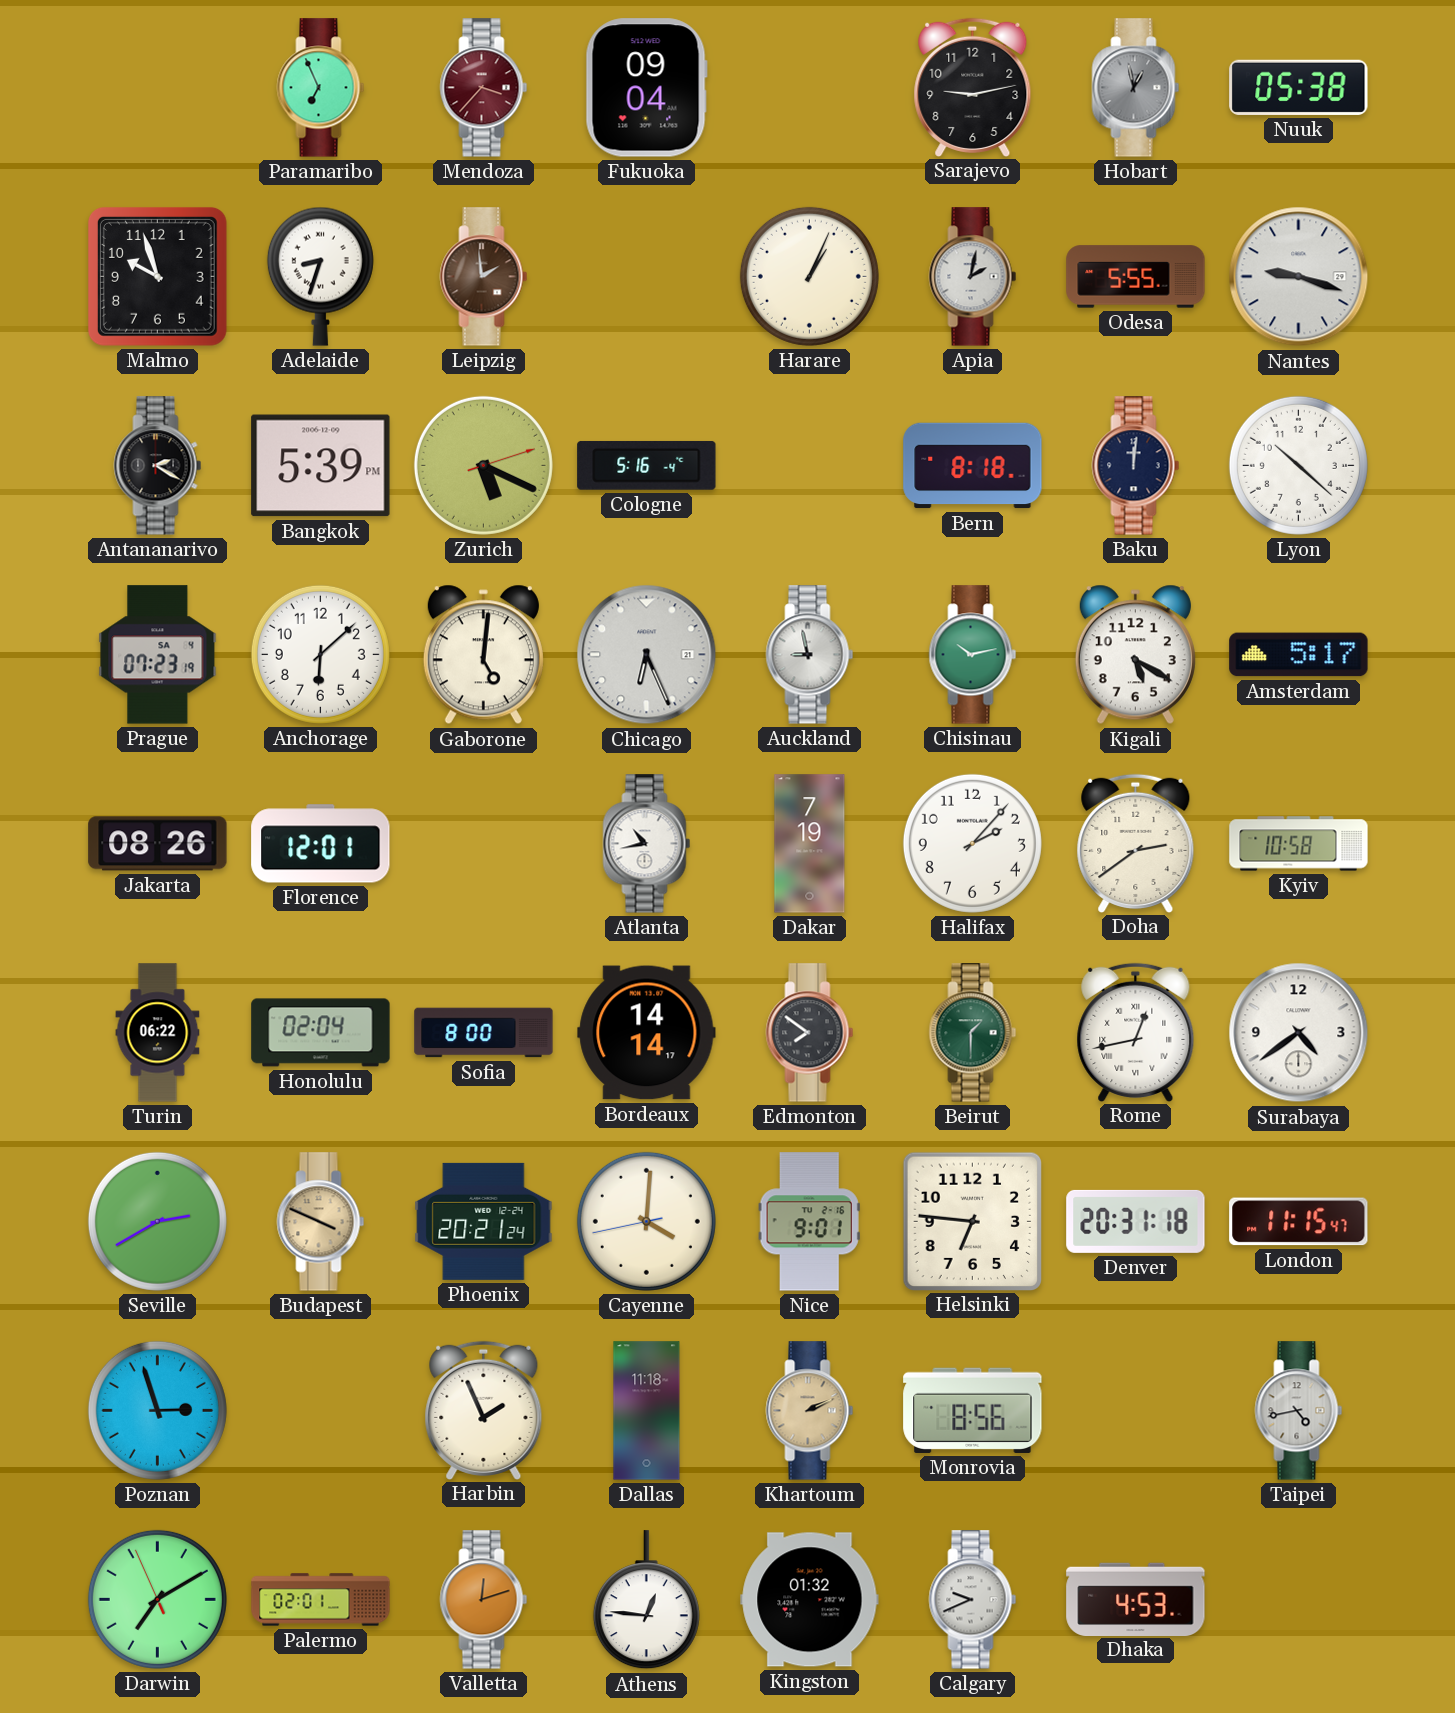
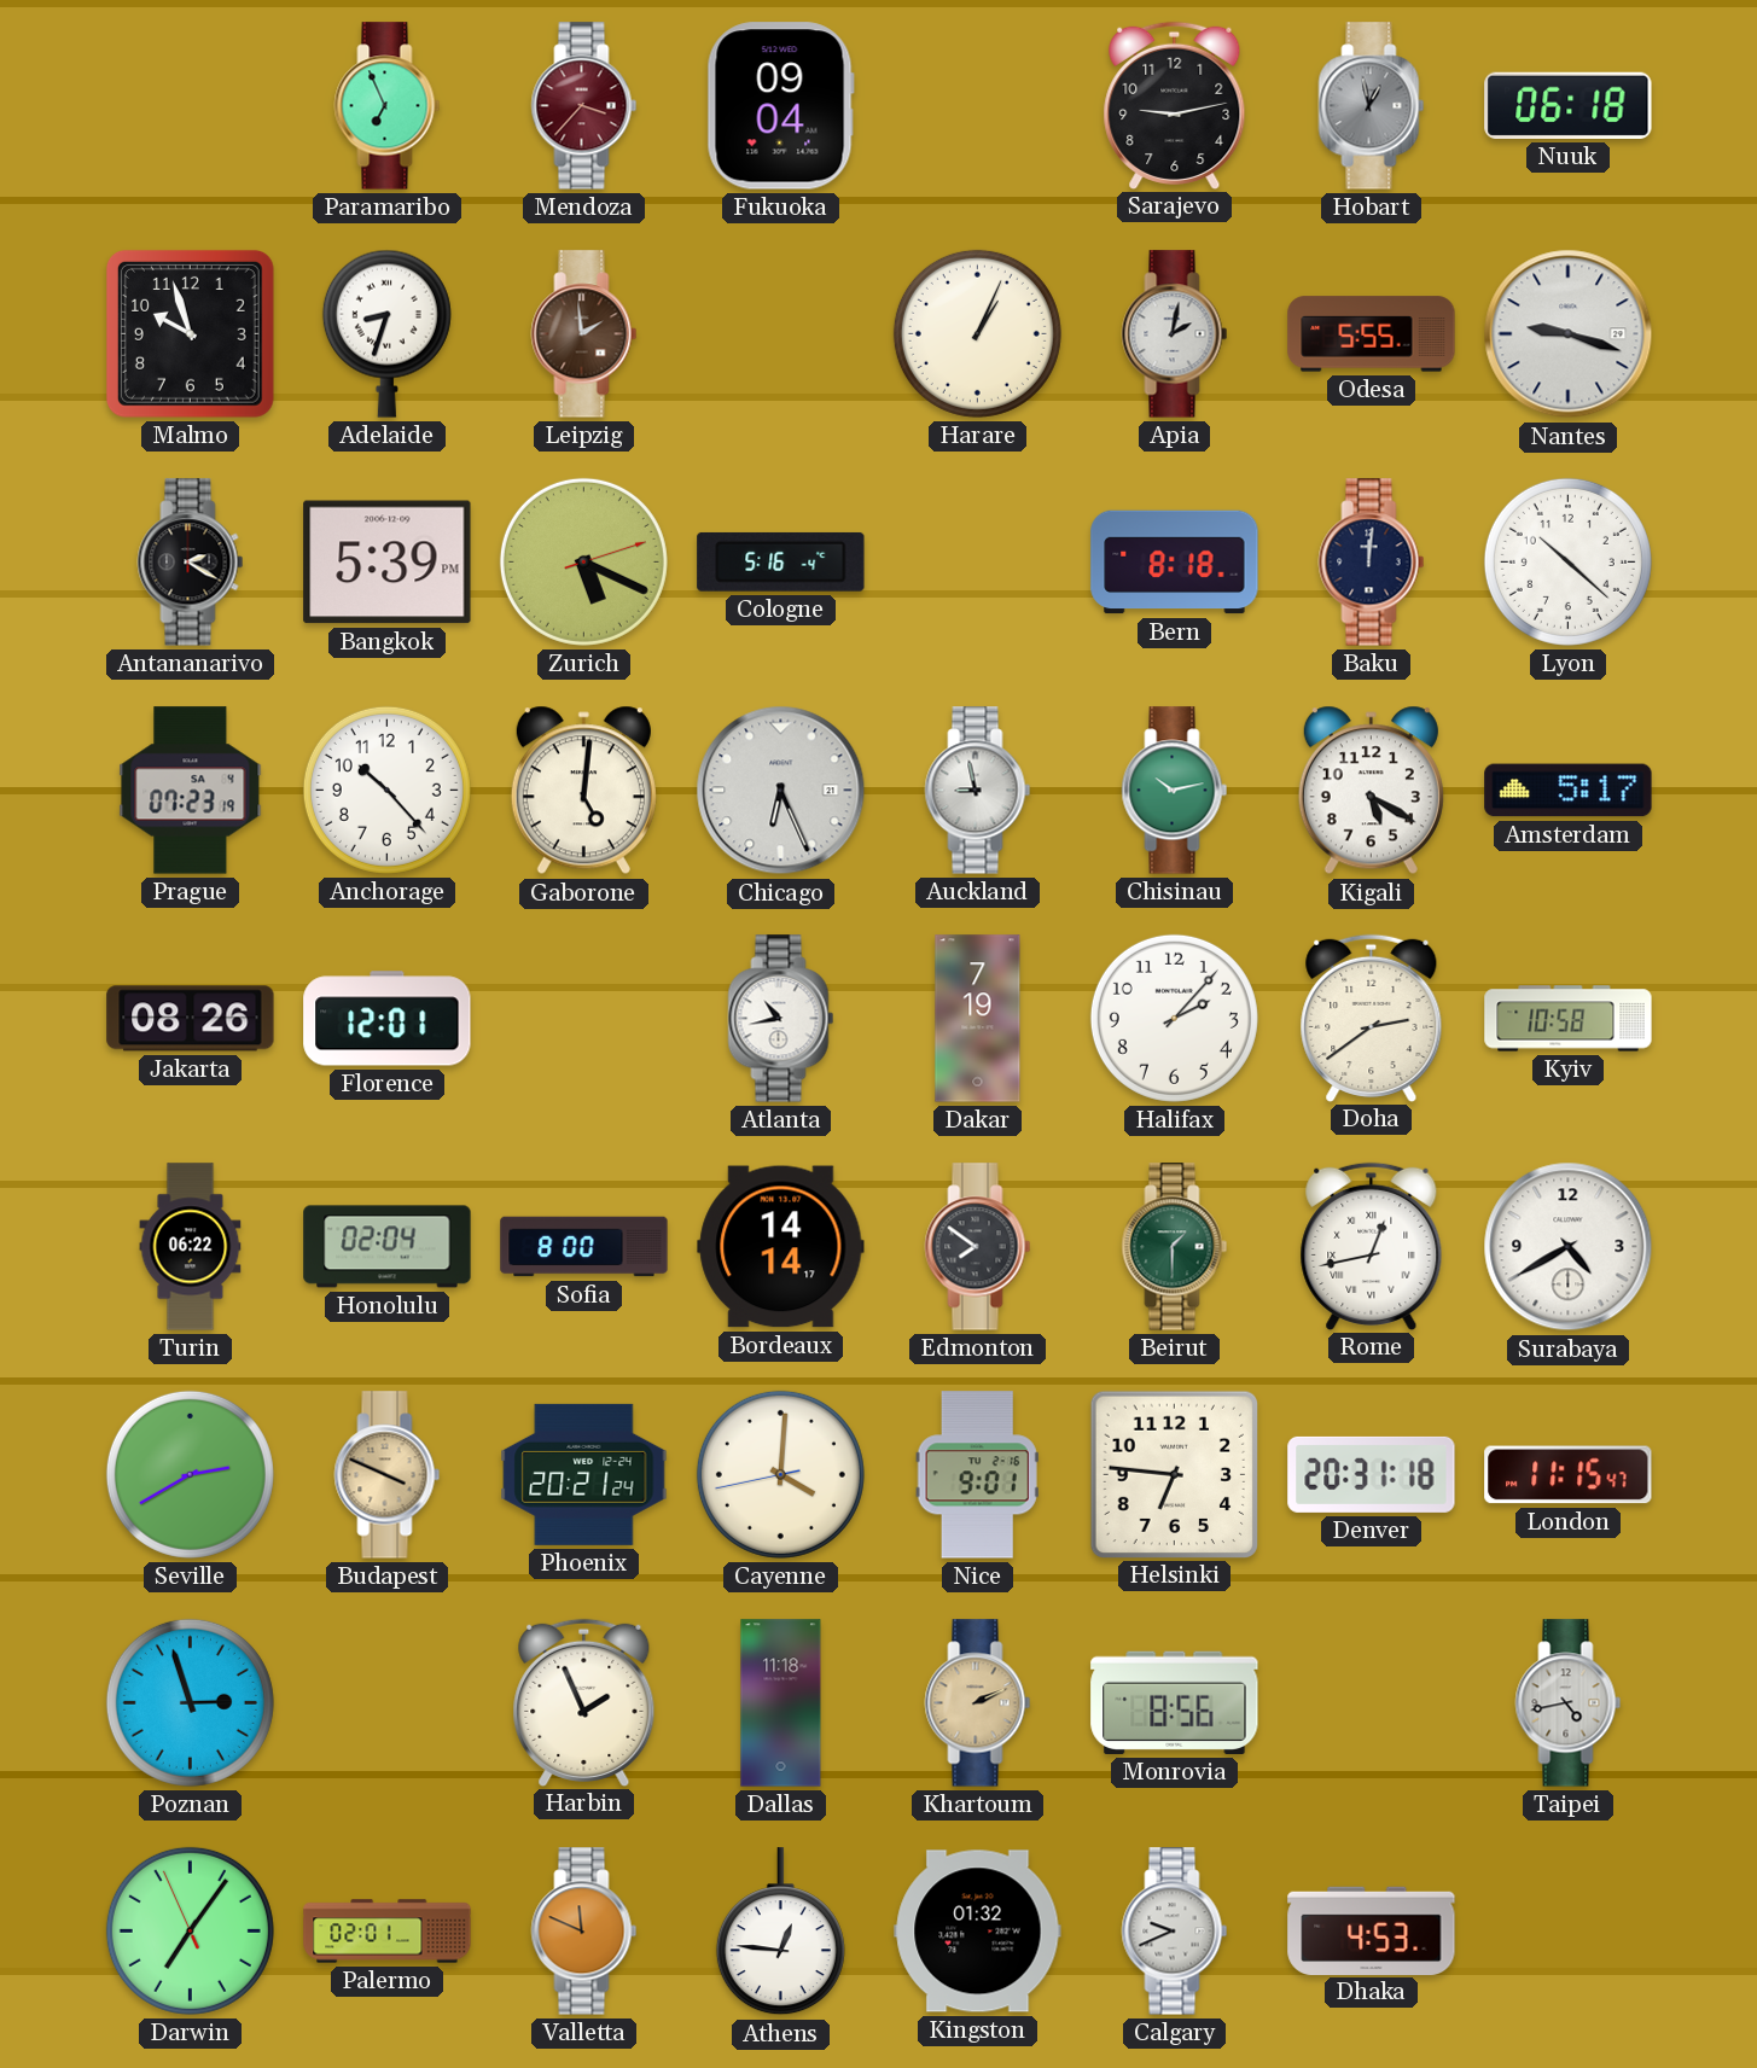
Nuuk: 05:38 -> 06:18
Anchorage: 6:08 -> 10:23
Surabaya: 4:39 -> 4:40
Darwin: 7:09 -> 7:05
Valletta: 12:12 -> 11:49
